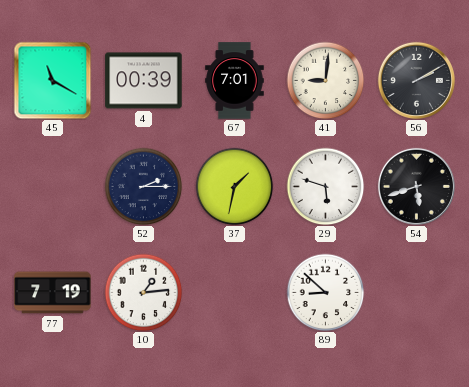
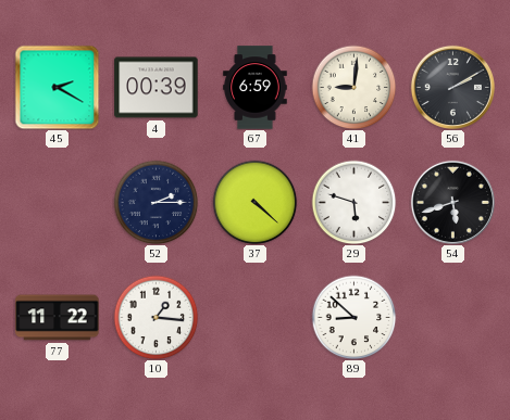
45: 11:20 -> 2:20
67: 7:01 -> 6:59
37: 1:32 -> 4:22
77: 7:19 -> 11:22
10: 1:14 -> 1:16
